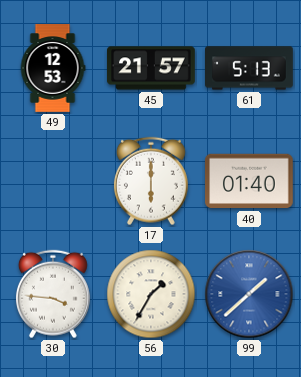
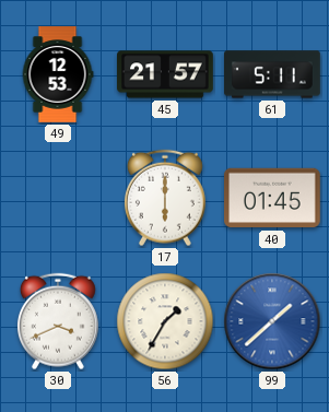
61: 5:13 -> 5:11
40: 01:40 -> 01:45
30: 3:46 -> 3:41
